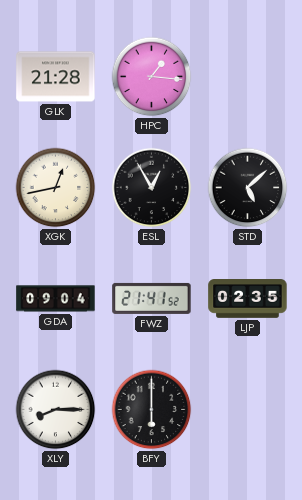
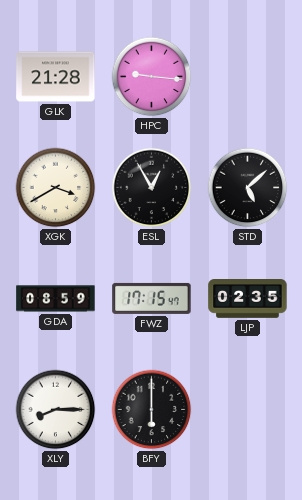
HPC: 1:16 -> 9:16
XGK: 12:43 -> 3:40
GDA: 09:04 -> 08:59
FWZ: 21:41 -> 17:15
